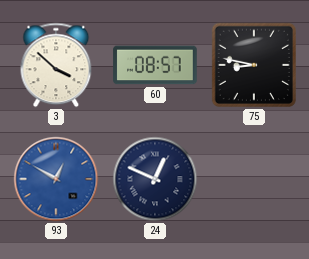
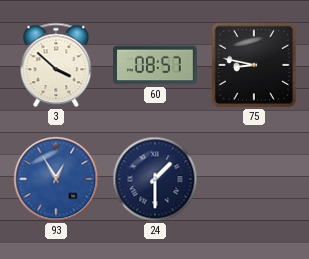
93: 12:50 -> 12:55
24: 12:49 -> 1:30
